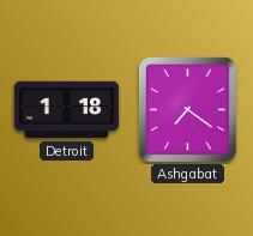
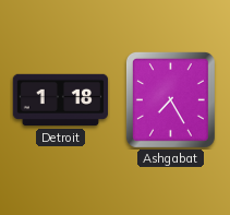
Ashgabat: 7:21 -> 7:25
